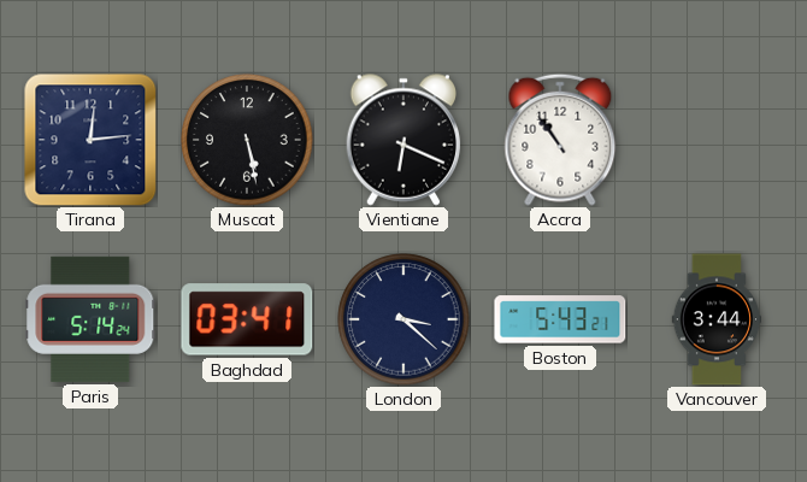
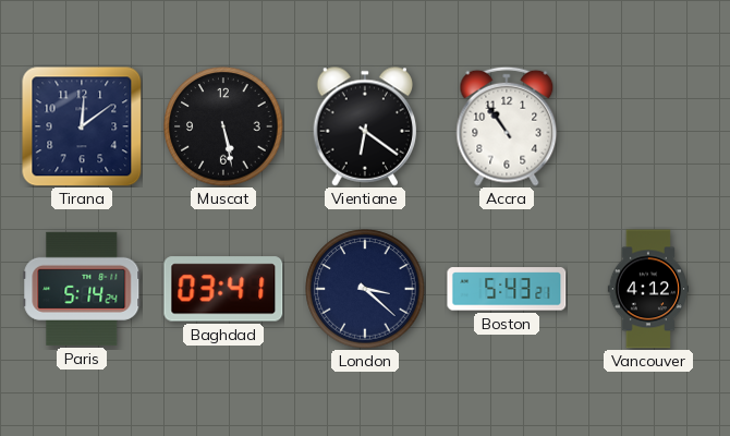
Tirana: 12:14 -> 12:09
Vientiane: 6:19 -> 6:21
Vancouver: 3:44 -> 4:12
